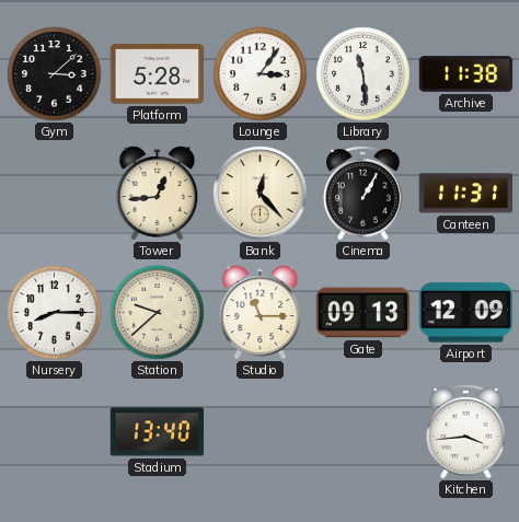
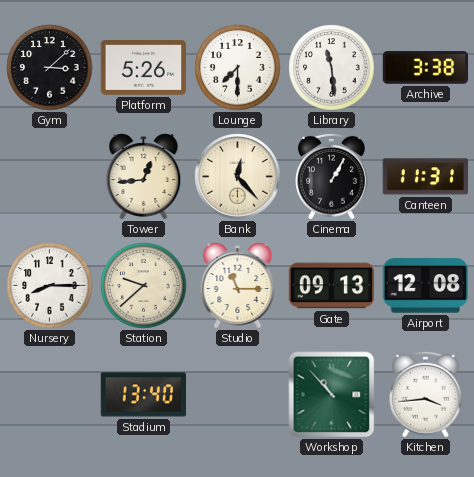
Platform: 5:28 -> 5:26
Lounge: 3:06 -> 7:30
Archive: 11:38 -> 3:38
Airport: 12:09 -> 12:08
Workshop: none -> 10:53
